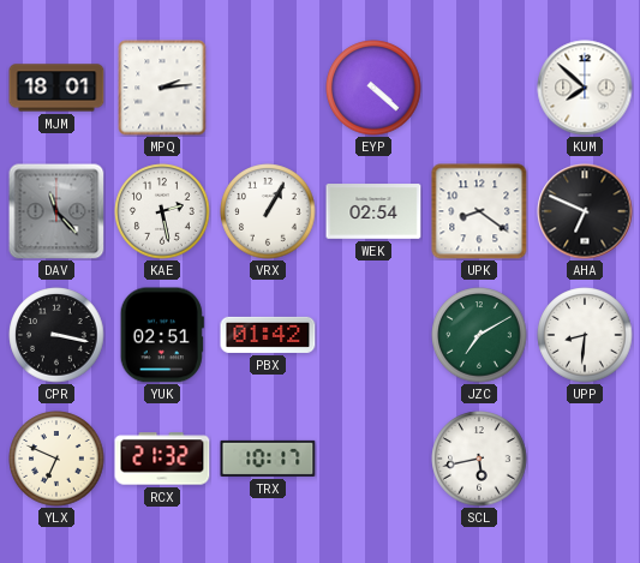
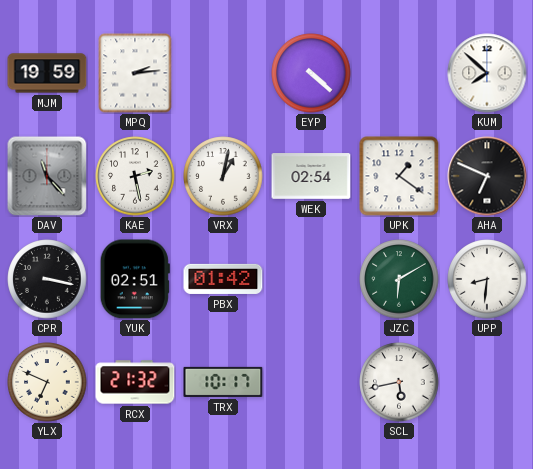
MJM: 18:01 -> 19:59
VRX: 1:05 -> 1:02
UPK: 8:21 -> 1:21
JZC: 7:10 -> 6:10
